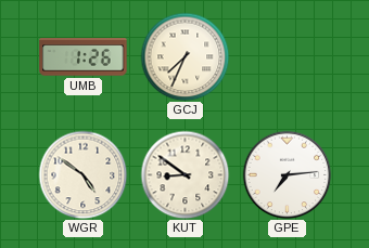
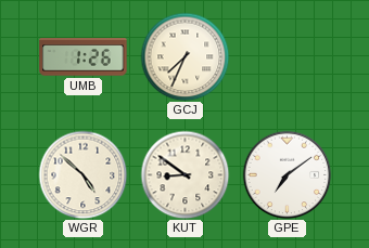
WGR: 4:51 -> 4:52
GPE: 7:14 -> 7:09
